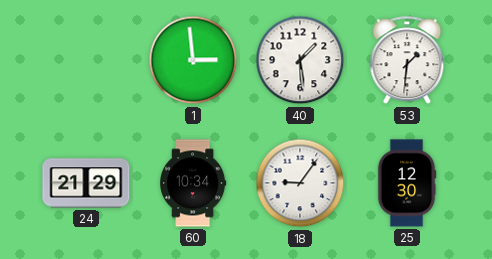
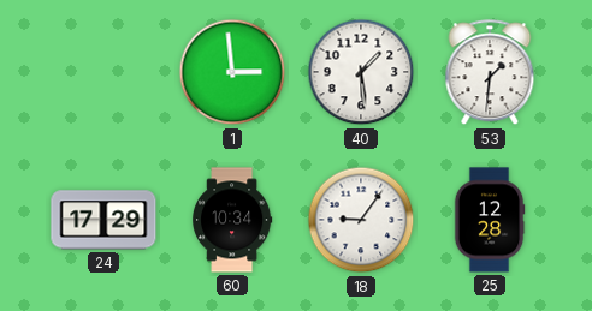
24: 21:29 -> 17:29
25: 12:30 -> 12:28
